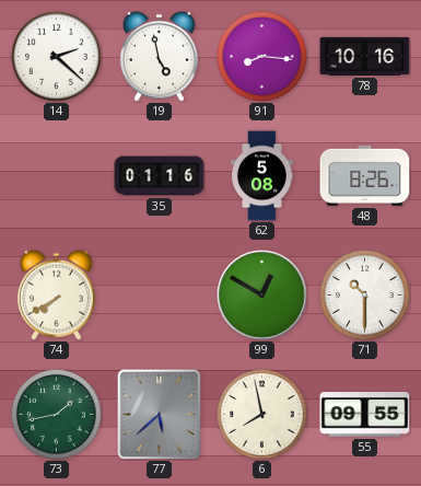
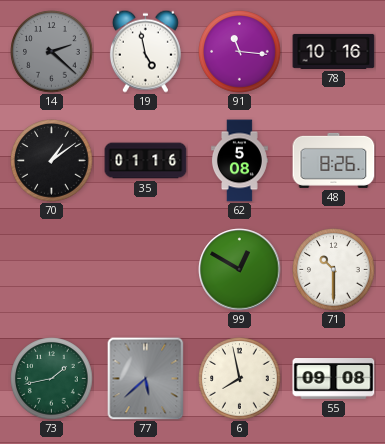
14 dial: white -> grey
91: 8:16 -> 11:16
70: none -> 1:09
74: 7:40 -> none
55: 09:55 -> 09:08
